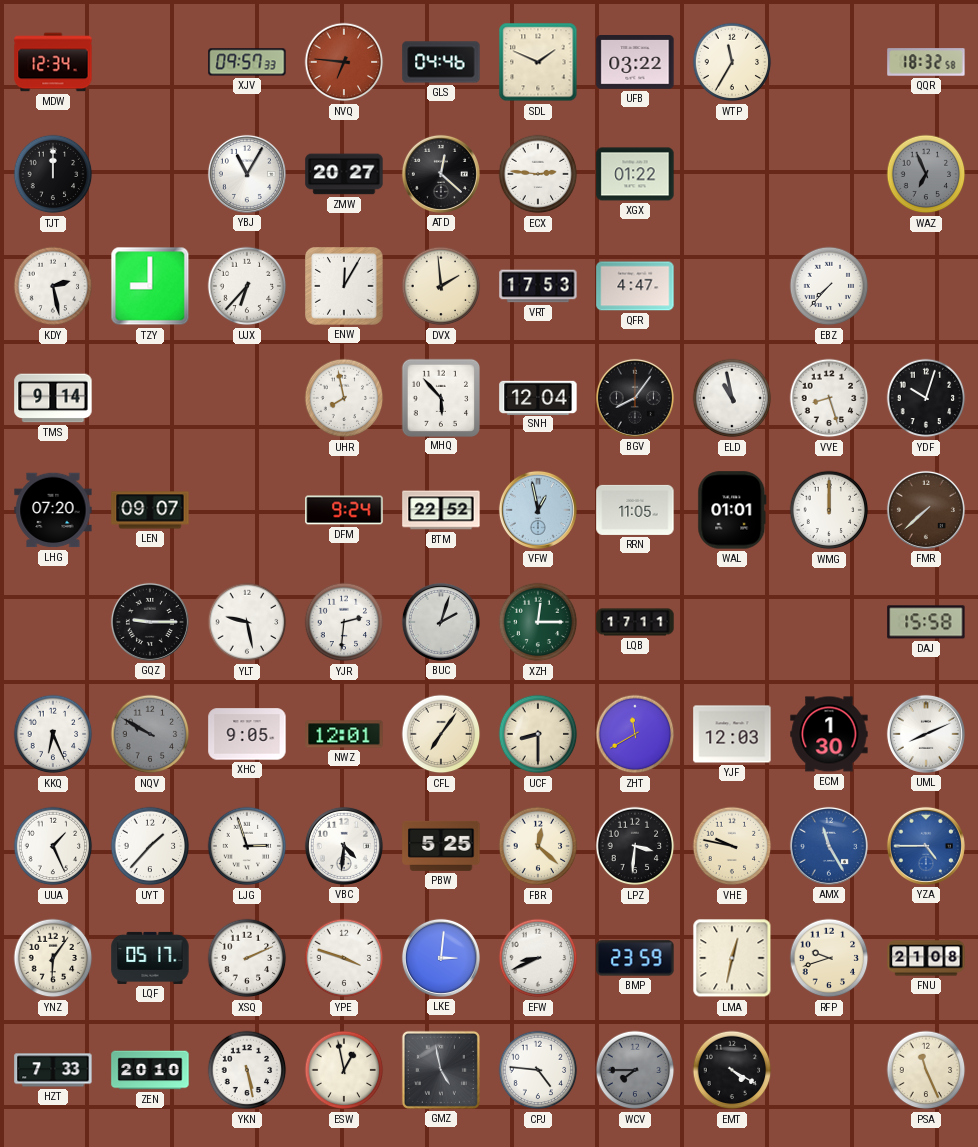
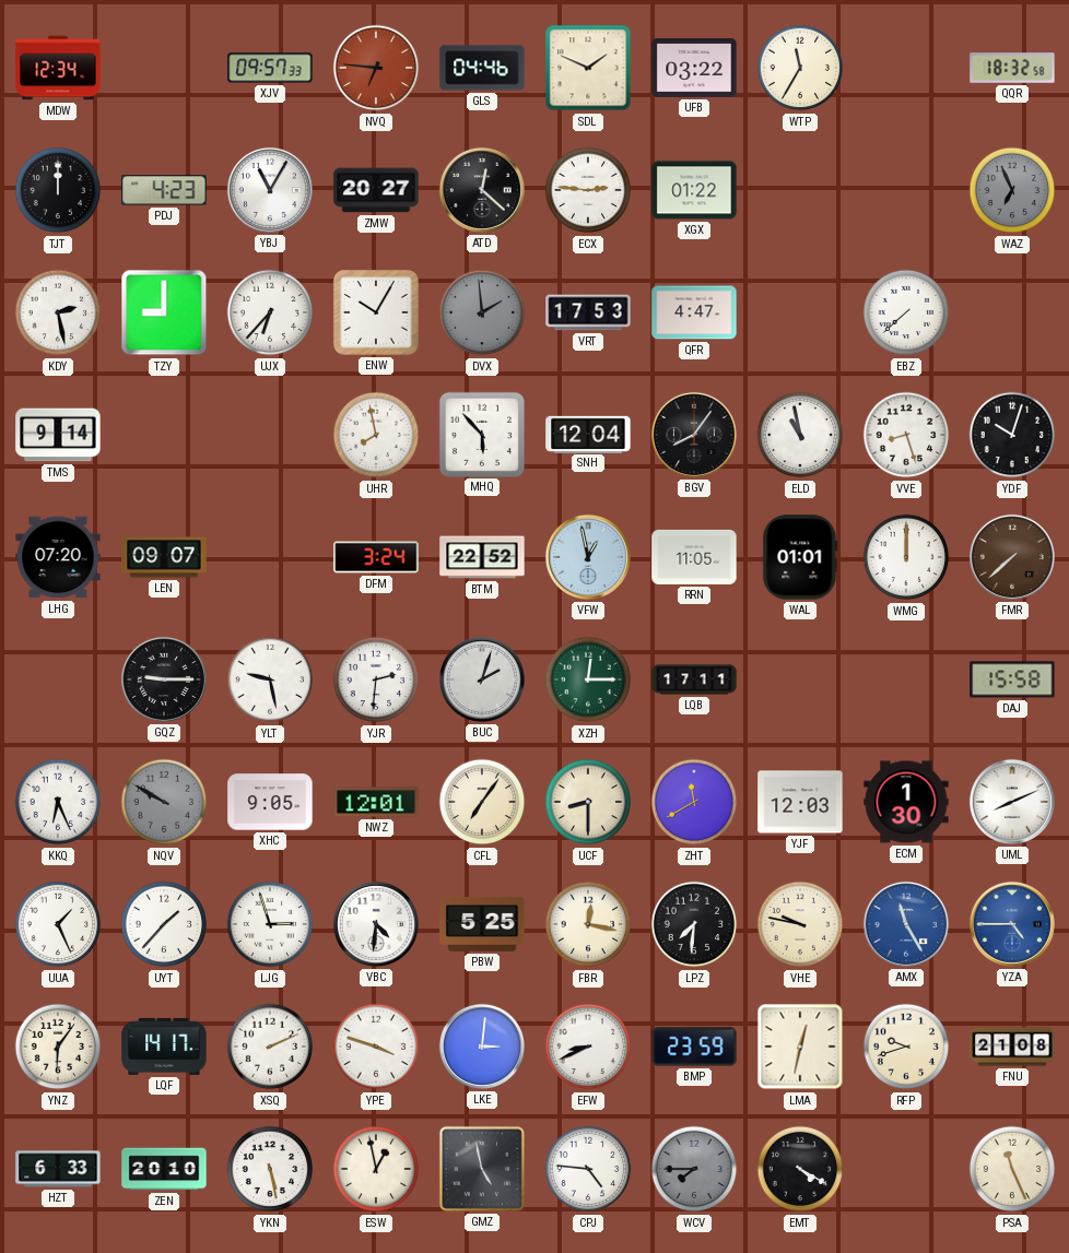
PDJ: none -> 4:23
ENW: 12:05 -> 10:05
DVX dial: cream -> grey
EBZ: 7:37 -> 7:38
DFM: 9:24 -> 3:24
FBR: 12:22 -> 12:17
LPZ: 3:31 -> 7:31
LQF: 05:17 -> 14:17
HZT: 7:33 -> 6:33
